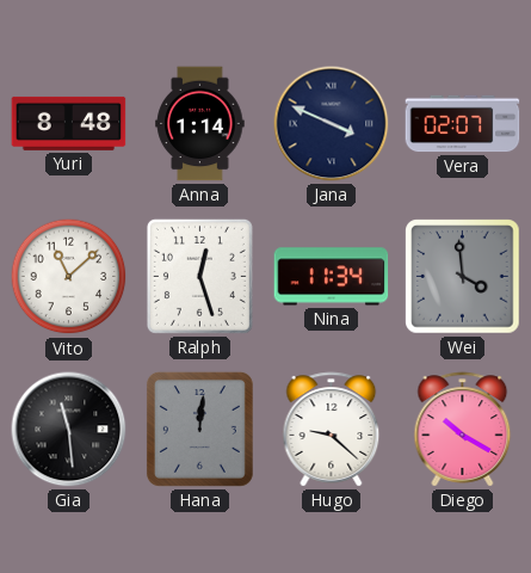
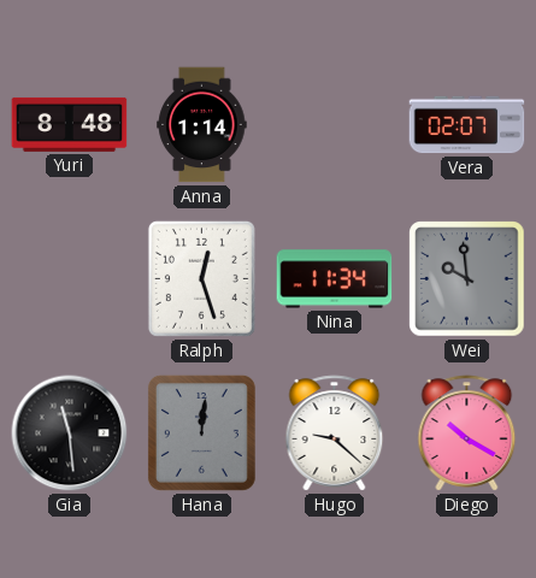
Jana: 3:49 -> none
Vito: 11:08 -> none
Wei: 3:59 -> 9:59
